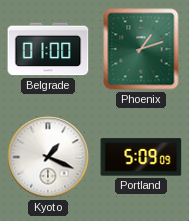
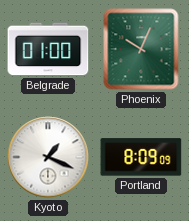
Phoenix: 1:12 -> 10:04
Portland: 5:09 -> 8:09
